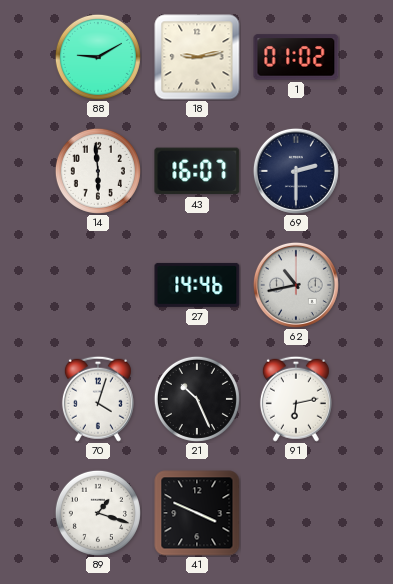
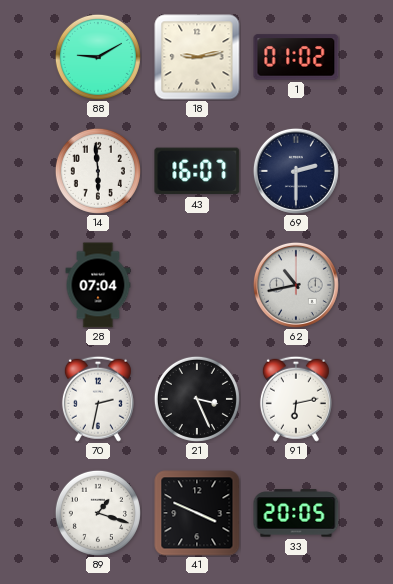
28: none -> 07:04
27: 14:46 -> none
70: 4:03 -> 2:32
21: 10:26 -> 3:26
33: none -> 20:05
